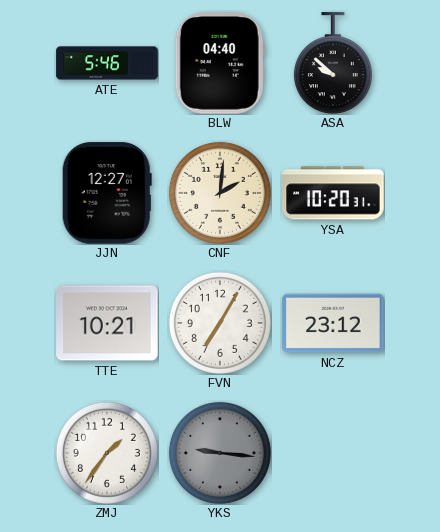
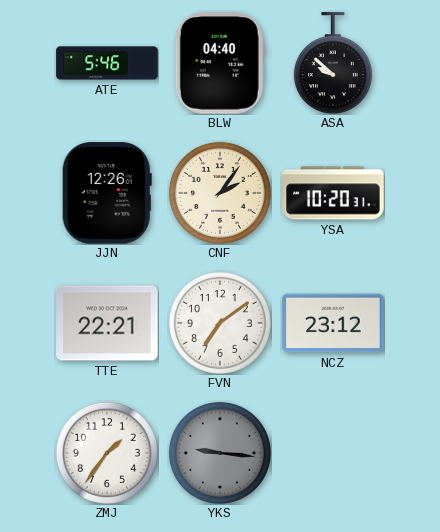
JJN: 12:27 -> 12:26
CNF: 2:01 -> 2:06
TTE: 10:21 -> 22:21
FVN: 7:05 -> 7:09
